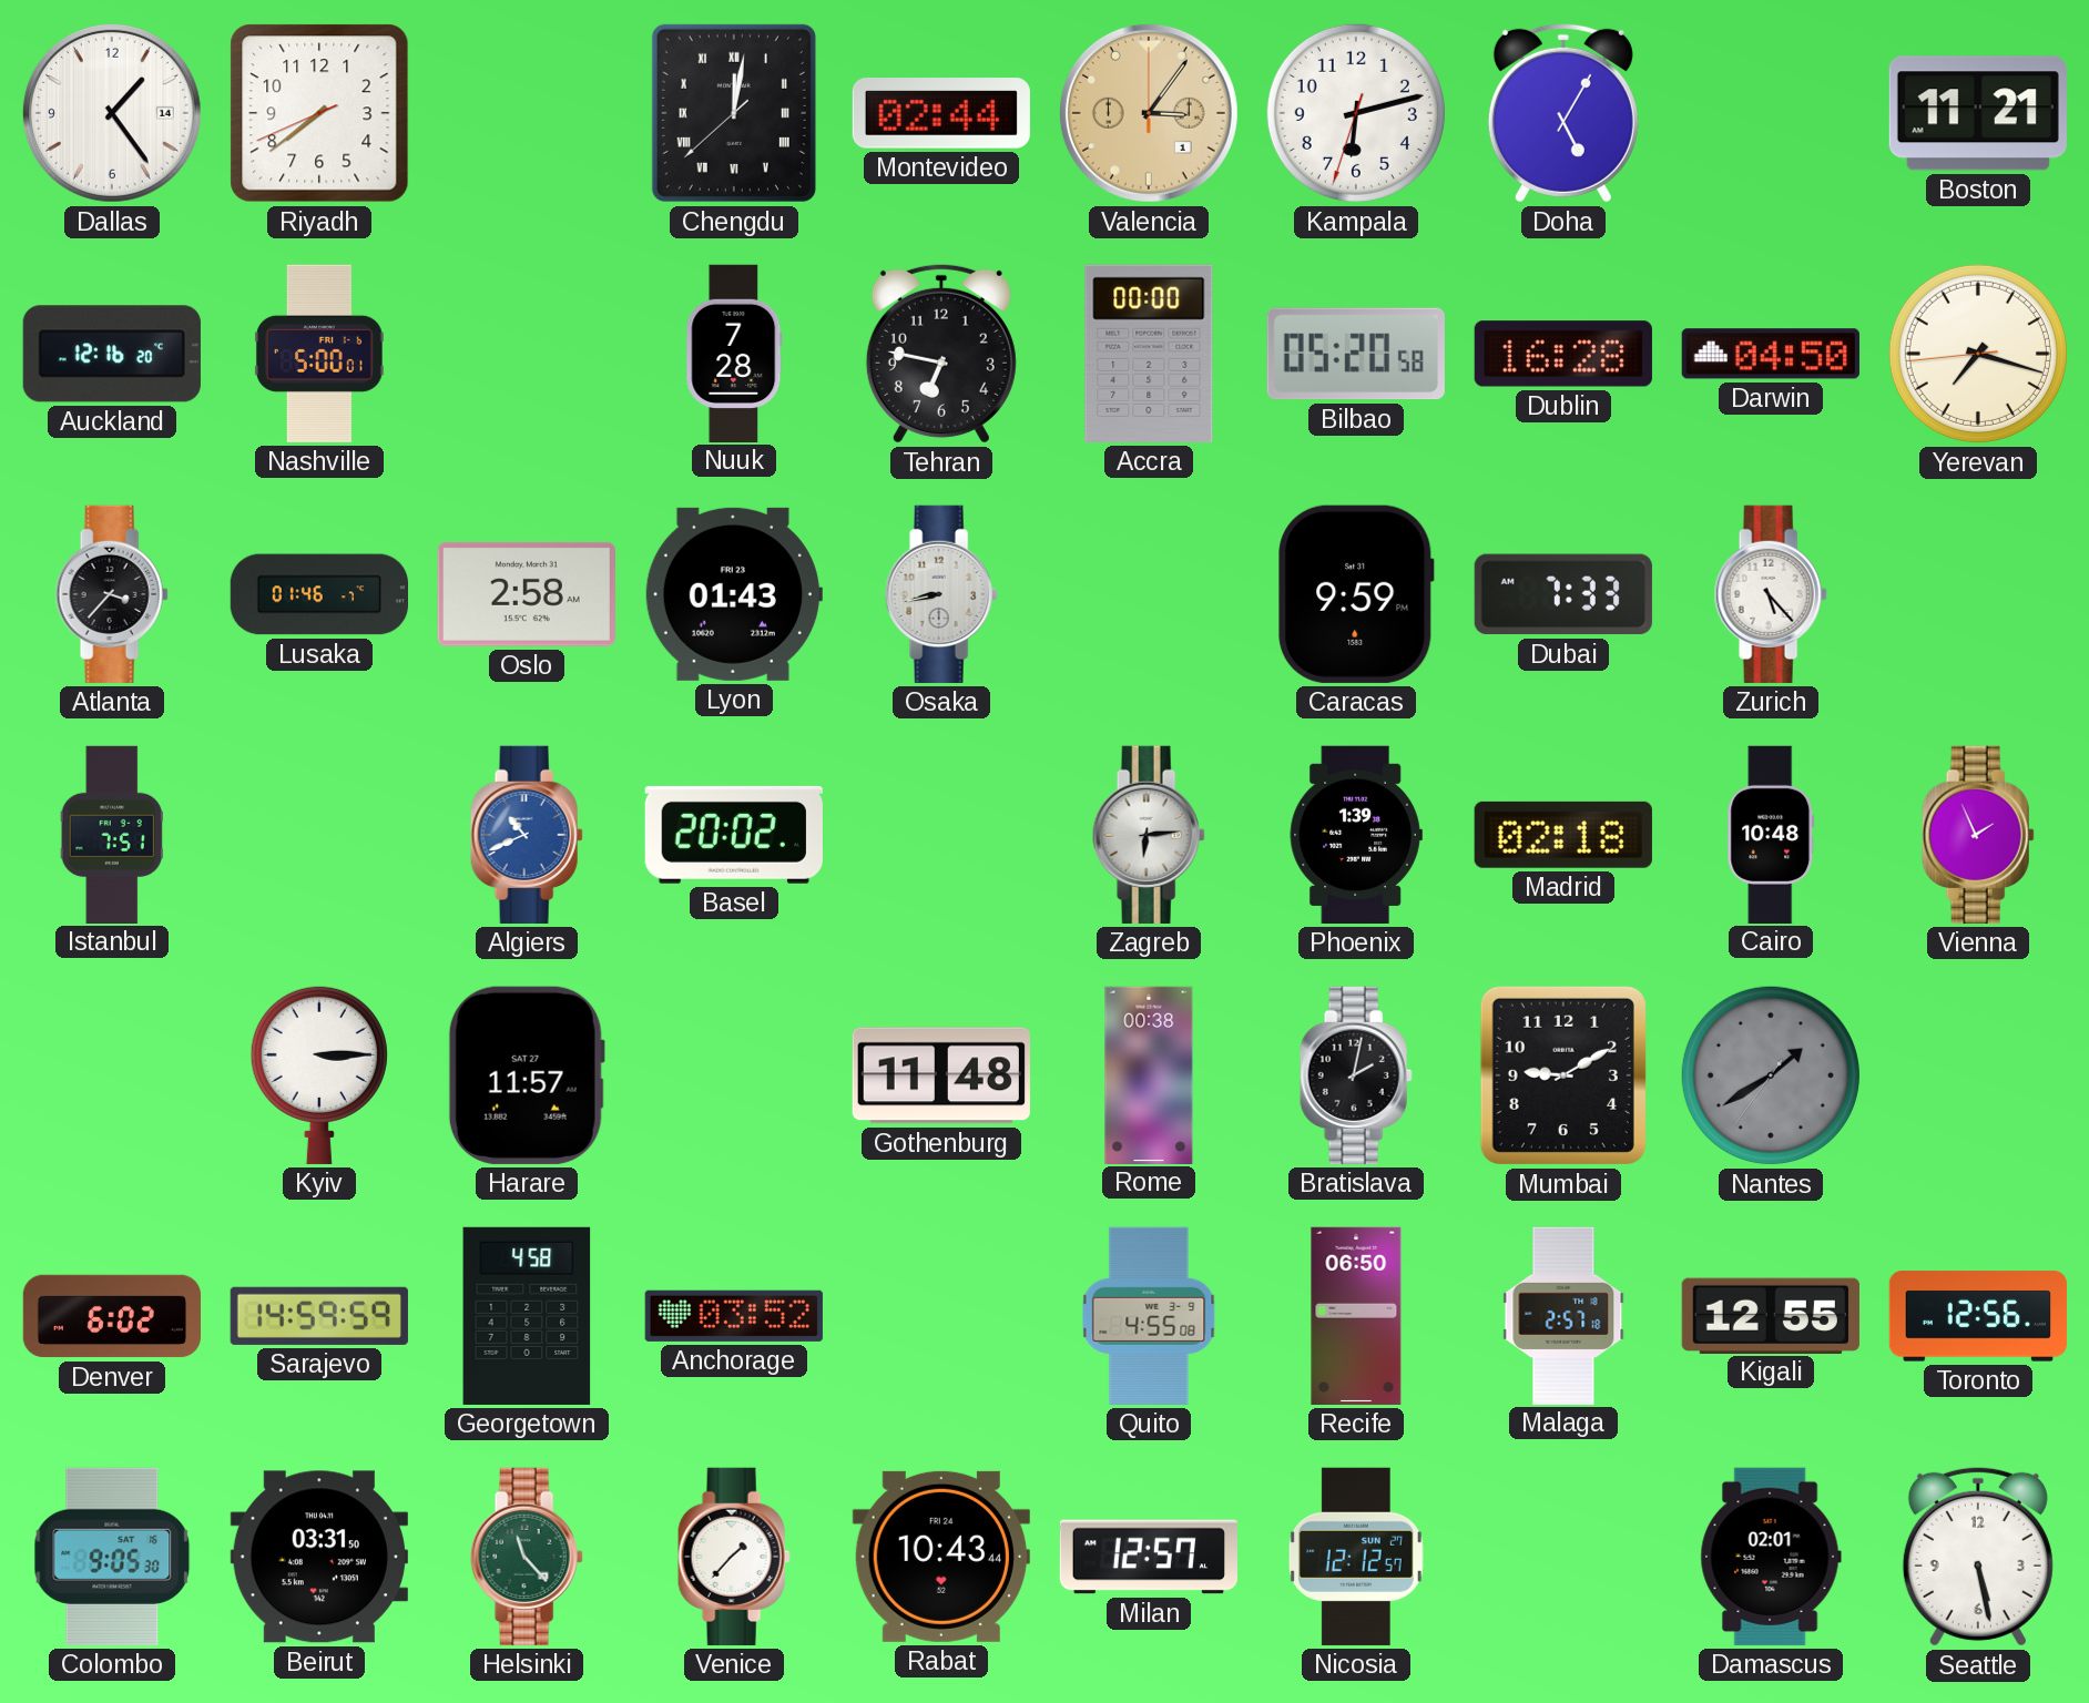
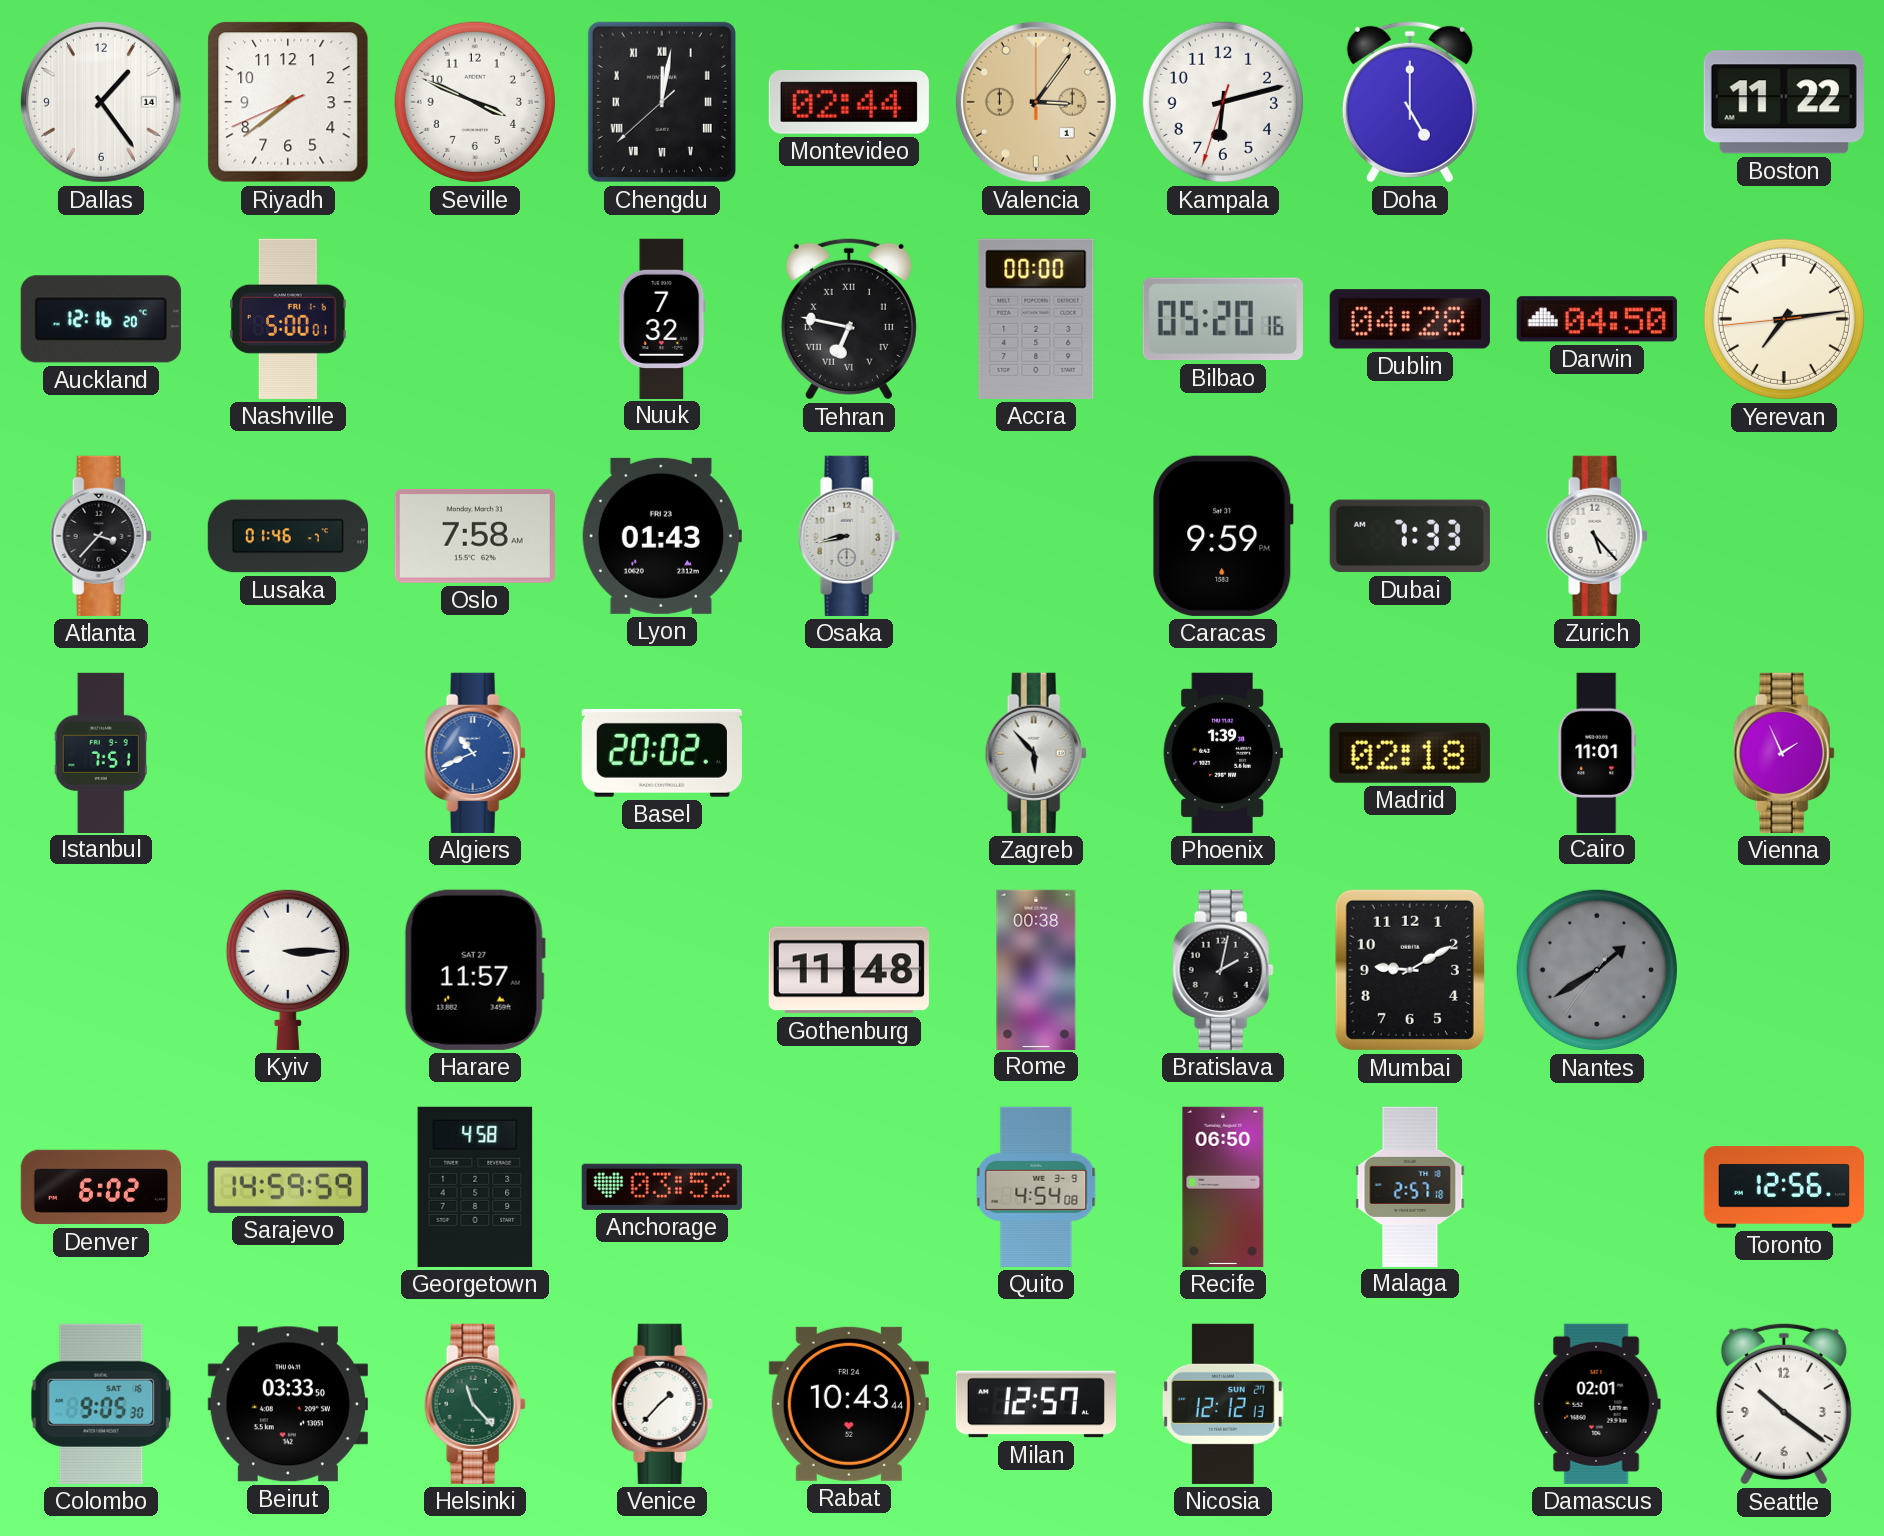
Seville: none -> 3:49
Doha: 5:05 -> 5:00
Boston: 11:21 -> 11:22
Nuuk: 7:28 -> 7:32
Tehran numerals: Arabic -> Roman
Bilbao: 05:20:58 -> 05:20:16
Dublin: 16:28 -> 04:28
Yerevan: 7:17 -> 7:13
Oslo: 2:58 -> 7:58
Zagreb: 6:14 -> 5:53
Cairo: 10:48 -> 11:01
Quito: 4:55 -> 4:54
Kigali: 12:55 -> none
Beirut: 03:31 -> 03:33
Nicosia: 12:12:57 -> 12:12:13
Seattle: 5:28 -> 10:21
